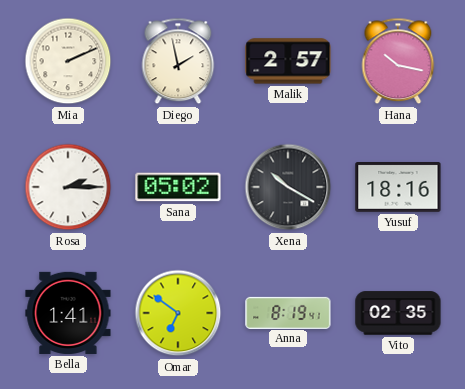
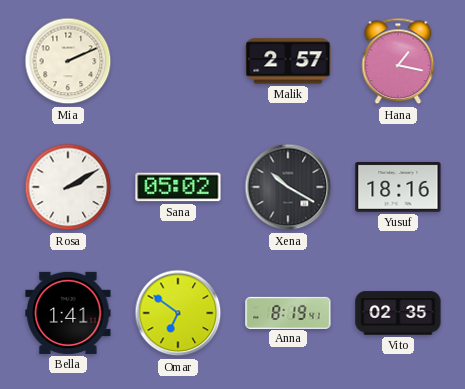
Diego: 1:58 -> none
Hana: 10:17 -> 1:17
Rosa: 2:15 -> 2:10
